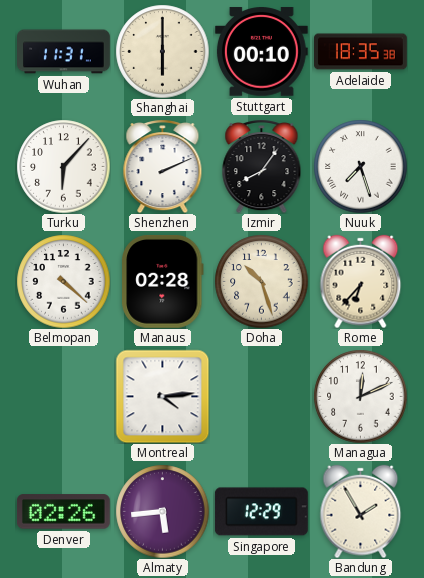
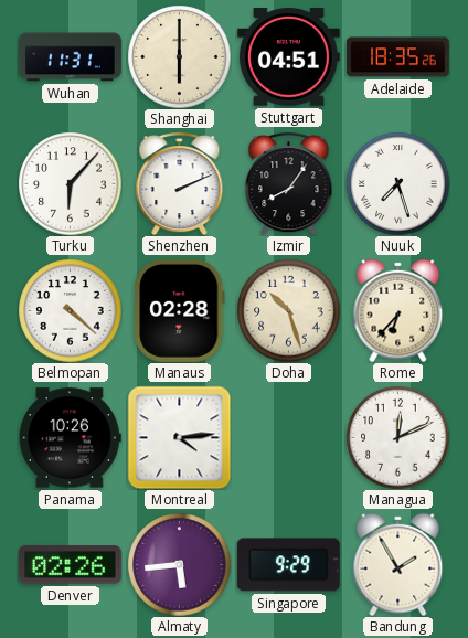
Stuttgart: 00:10 -> 04:51
Adelaide: 18:35:38 -> 18:35:26
Panama: none -> 10:26
Singapore: 12:29 -> 9:29
